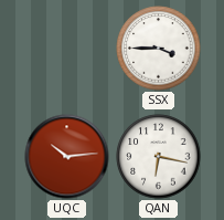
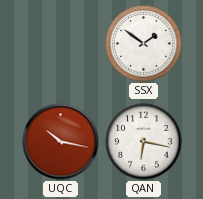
SSX: 3:45 -> 1:51
UQC: 10:14 -> 10:17
